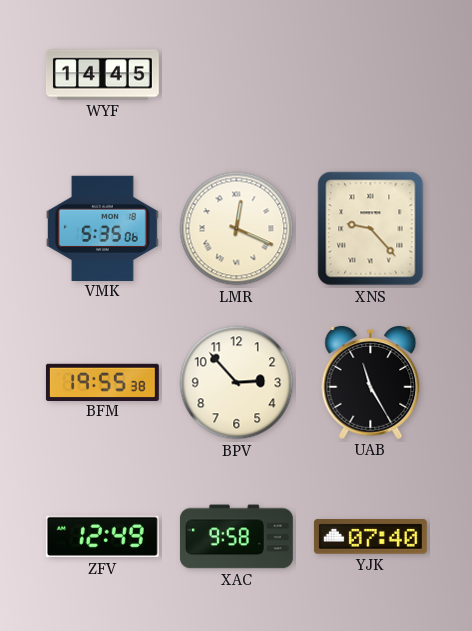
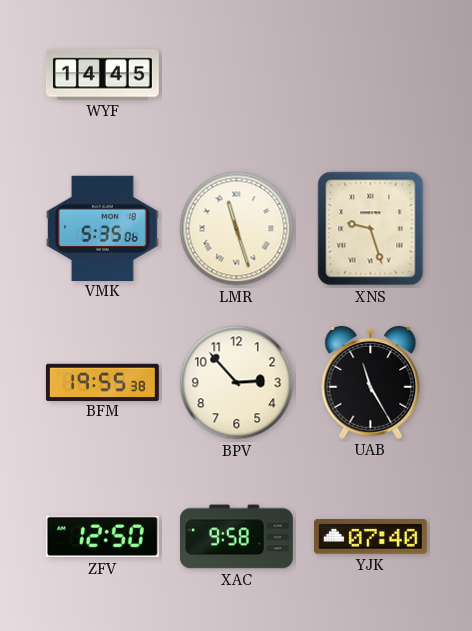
LMR: 12:19 -> 11:27
XNS: 9:23 -> 9:27
ZFV: 12:49 -> 12:50
